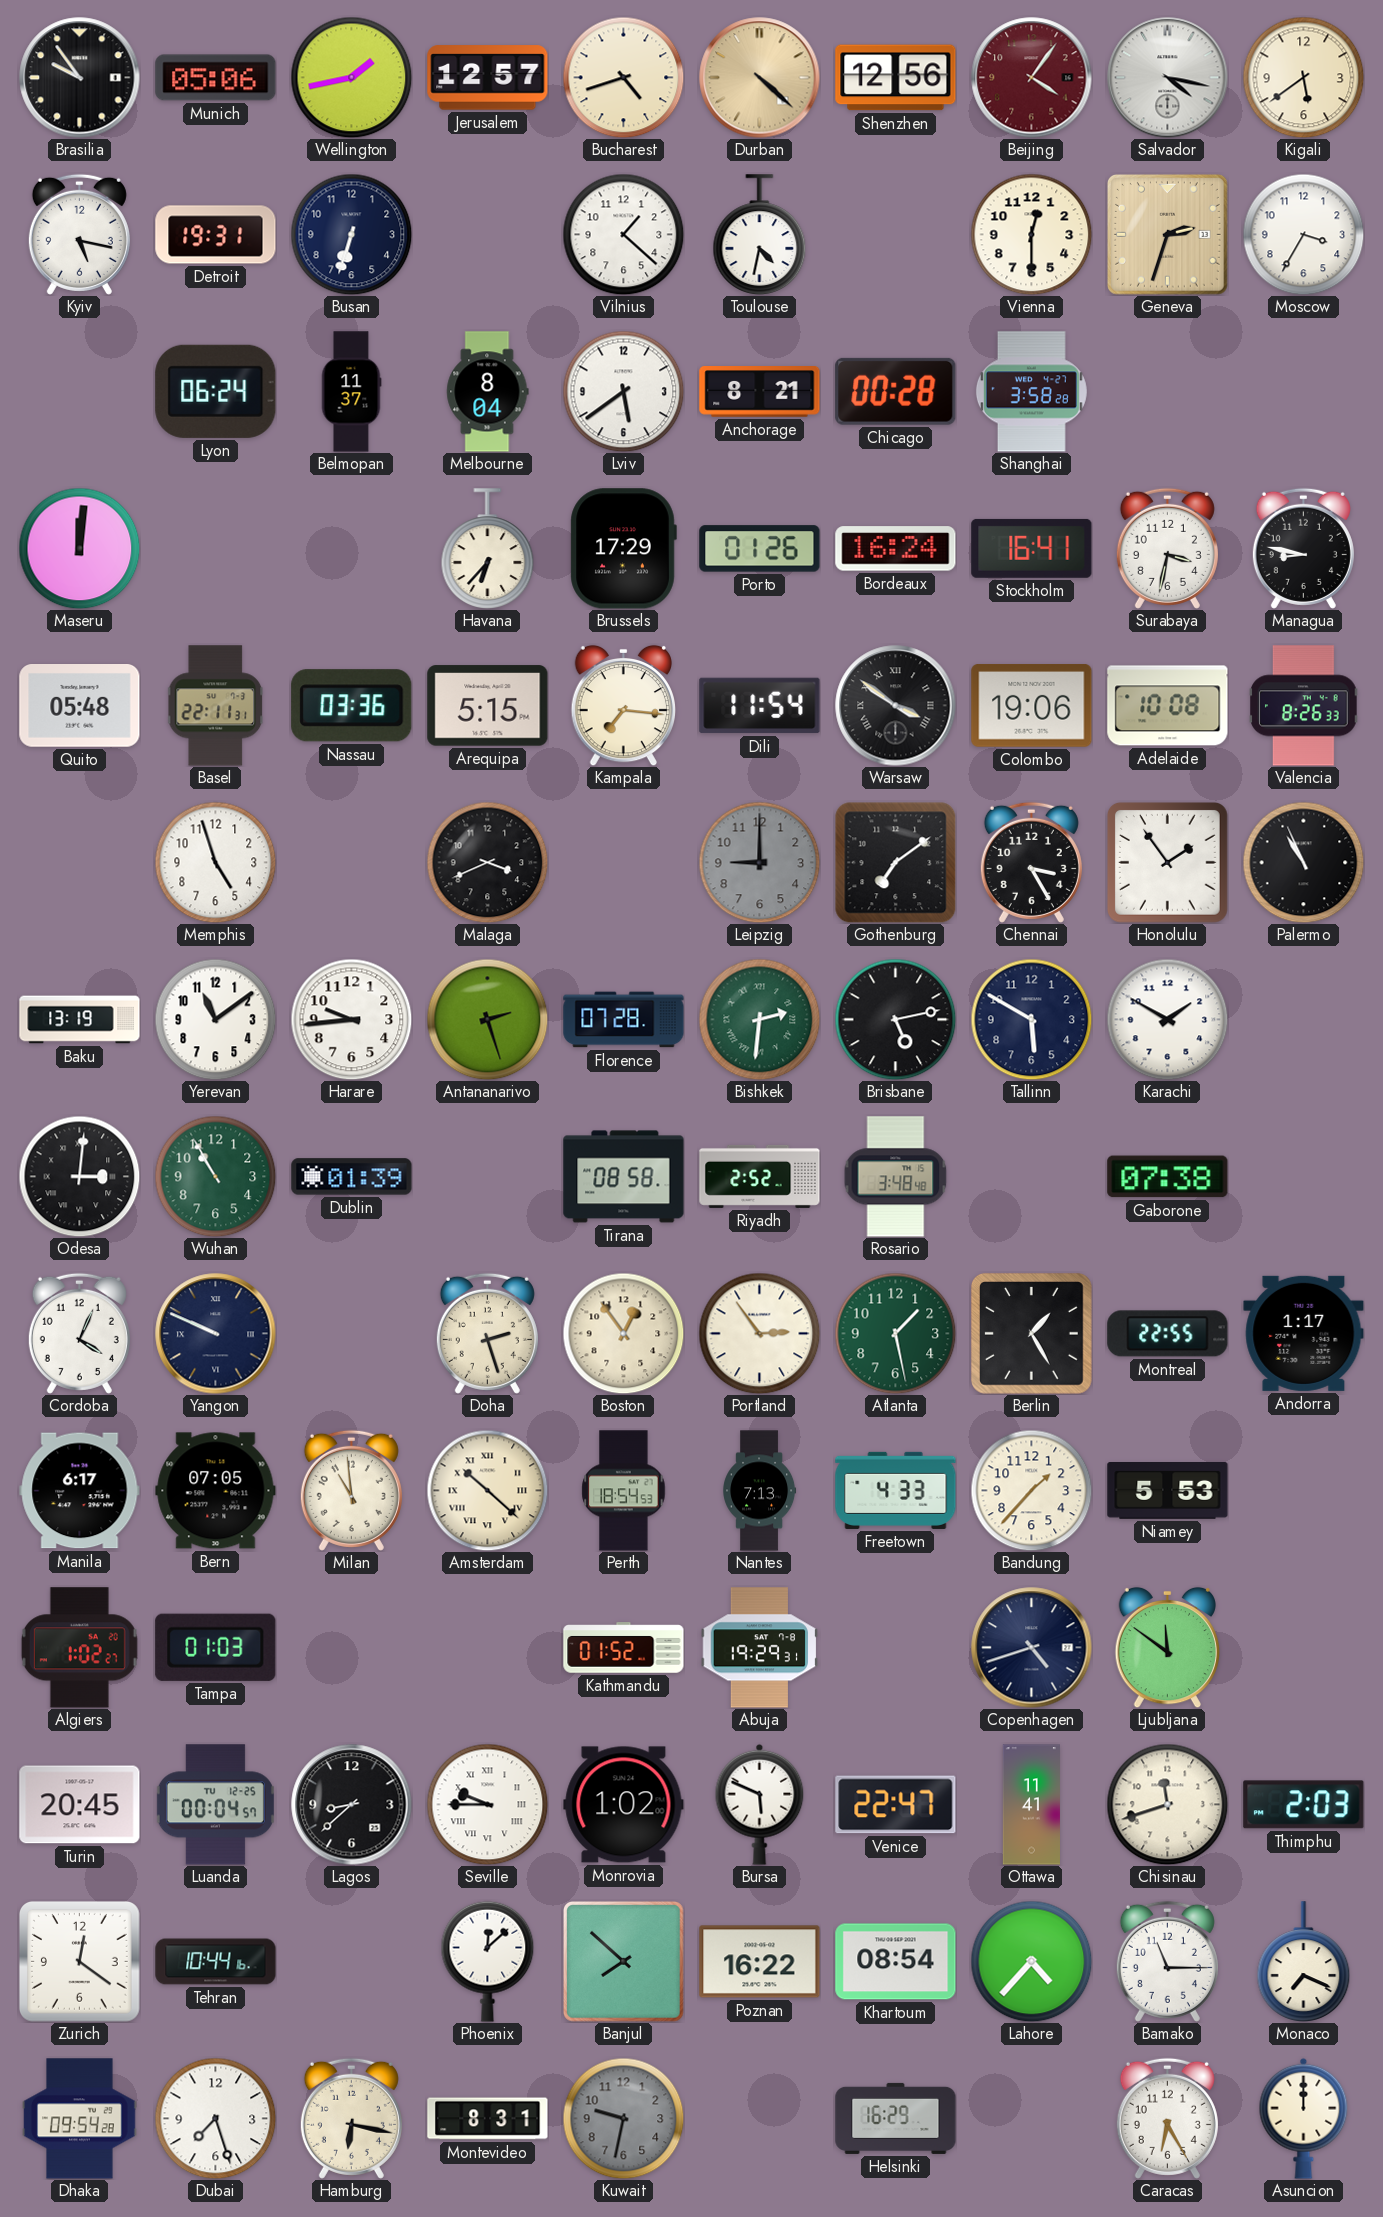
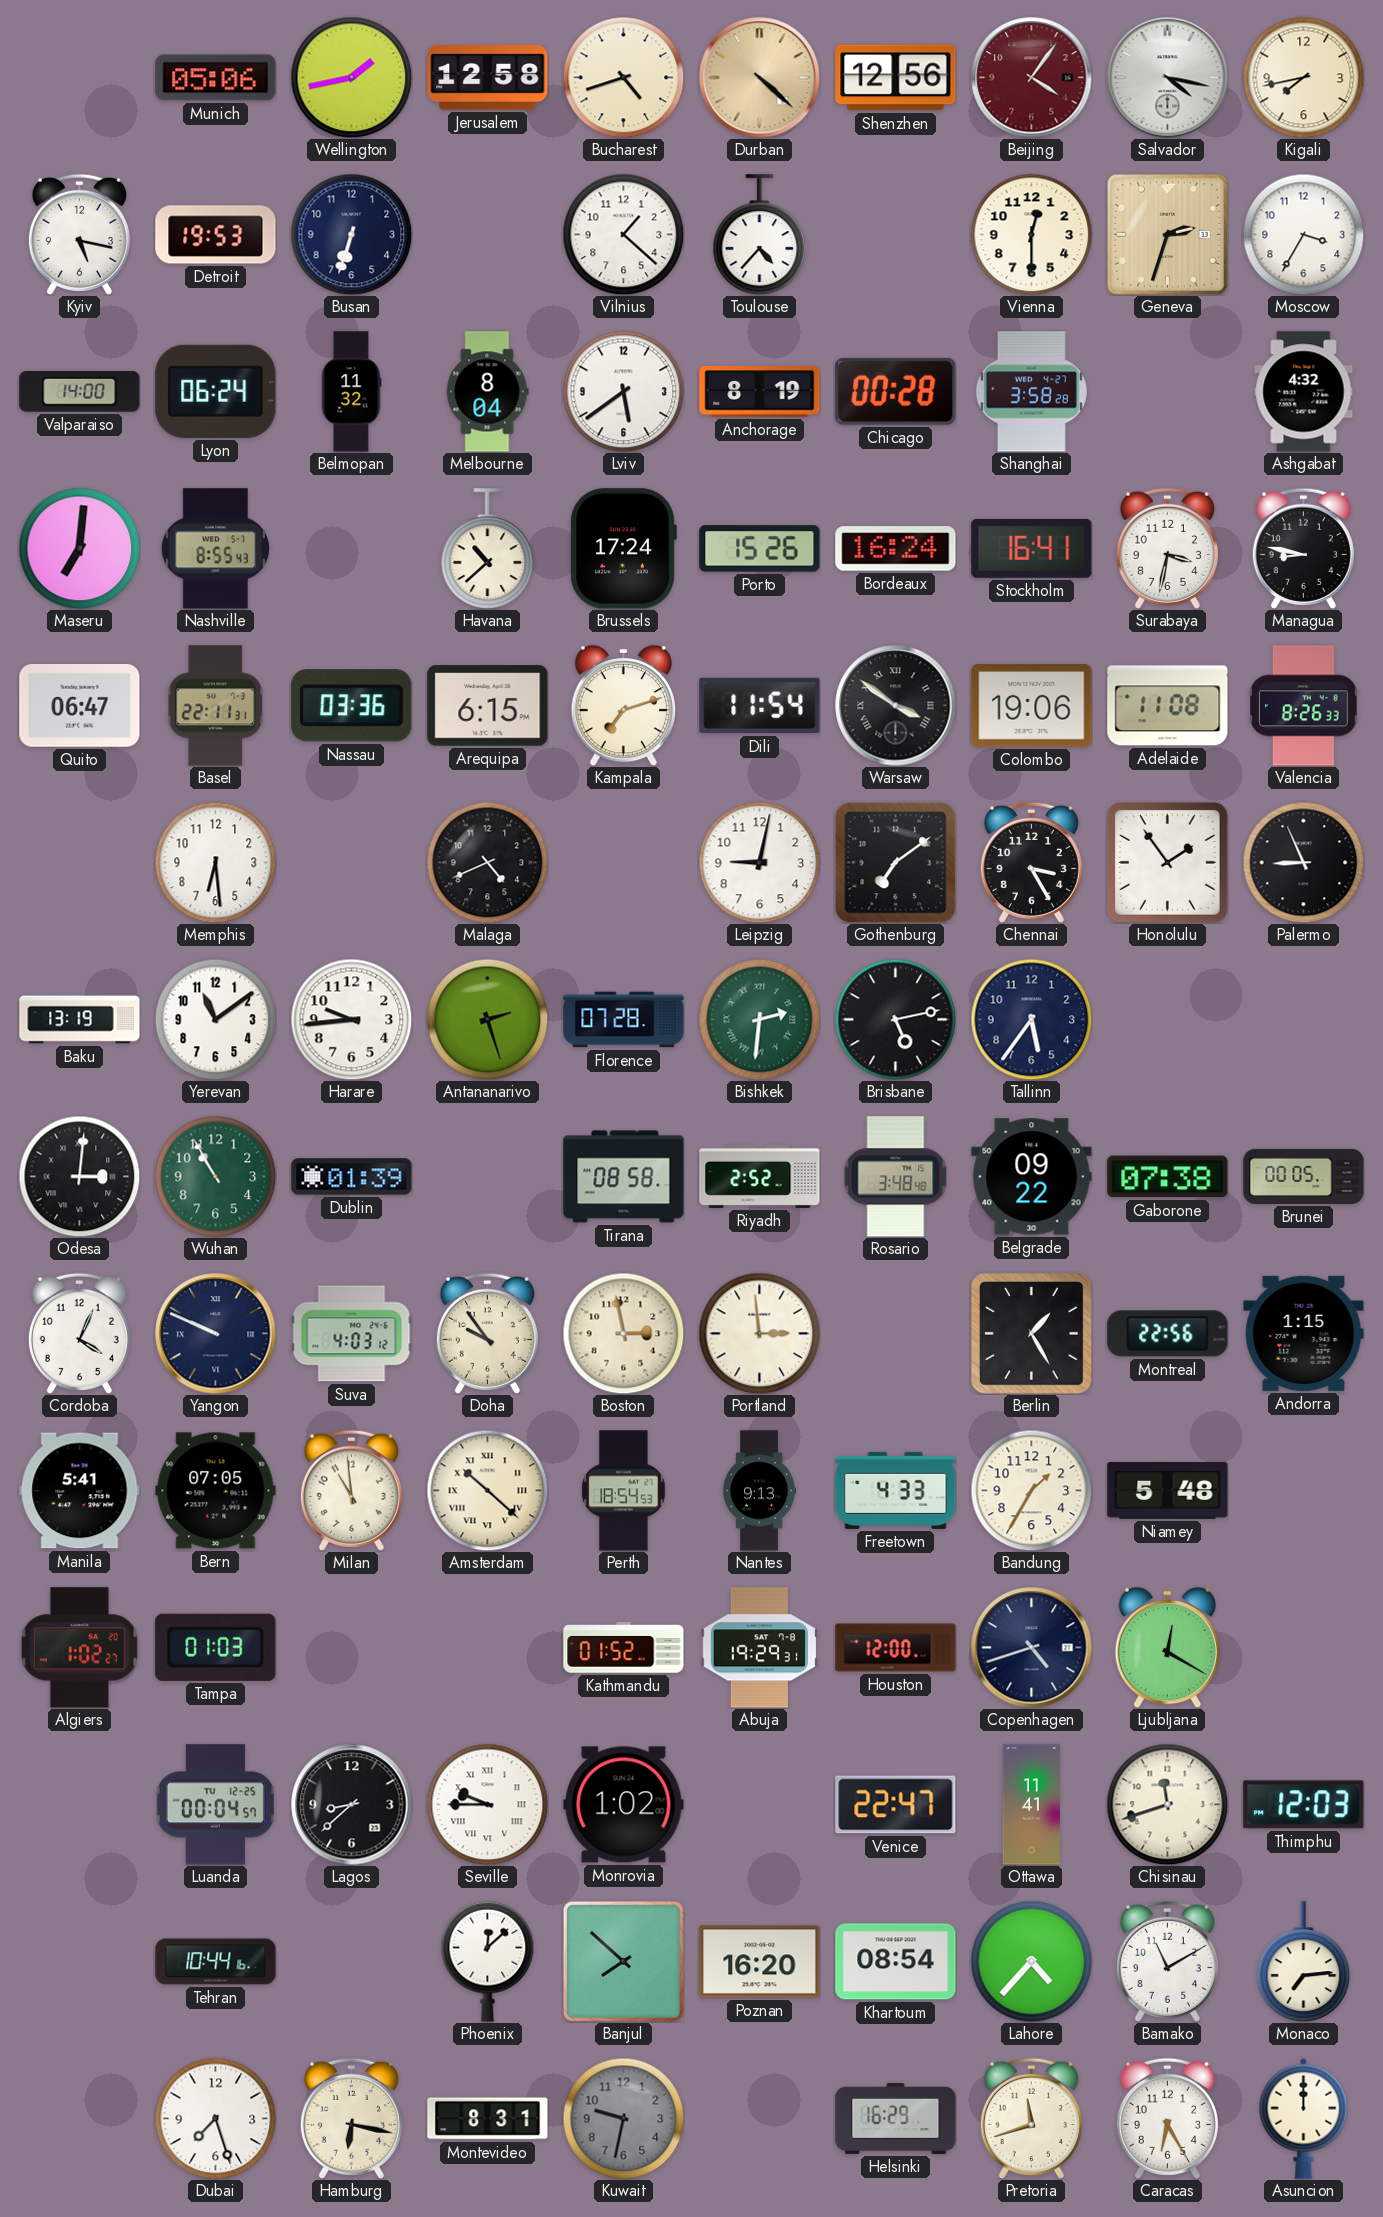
Brasilia: 9:54 -> none
Jerusalem: 12:57 -> 12:58
Kigali: 5:39 -> 7:43
Detroit: 19:31 -> 19:53
Toulouse: 4:32 -> 4:37
Valparaiso: none -> 14:00
Belmopan: 11:37 -> 11:32
Anchorage: 8:21 -> 8:19
Ashgabat: none -> 4:32
Maseru: 12:01 -> 7:01
Nashville: none -> 8:55
Havana: 6:37 -> 10:38
Brussels: 17:29 -> 17:24
Porto: 01:26 -> 15:26
Quito: 05:48 -> 06:47
Arequipa: 5:15 -> 6:15
Kampala: 7:16 -> 7:12
Adelaide: 10:08 -> 11:08
Memphis: 4:57 -> 6:29
Malaga: 3:41 -> 4:41
Leipzig: 9:00 -> 9:02
Leipzig dial: grey -> white
Palermo: 10:56 -> 8:56
Tallinn: 5:50 -> 5:36
Karachi: 1:50 -> none
Belgrade: none -> 09:22
Brunei: none -> 00:05
Suva: none -> 4:03
Doha: 2:27 -> 9:54
Boston: 12:54 -> 2:58
Portland: 2:54 -> 2:59
Atlanta: 1:28 -> none
Montreal: 22:55 -> 22:56
Andorra: 1:17 -> 1:15
Manila: 6:17 -> 5:41
Nantes: 7:13 -> 9:13
Bandung: 1:37 -> 1:35
Niamey: 5:53 -> 5:48
Houston: none -> 12:00
Ljubljana: 11:51 -> 12:20
Turin: 20:45 -> none
Bursa: 5:49 -> none
Thimphu: 2:03 -> 12:03
Zurich: 12:21 -> none
Poznan: 16:22 -> 16:20
Bamako: 11:15 -> 11:10
Monaco: 7:19 -> 7:14
Dhaka: 09:54 -> none
Pretoria: none -> 11:42
